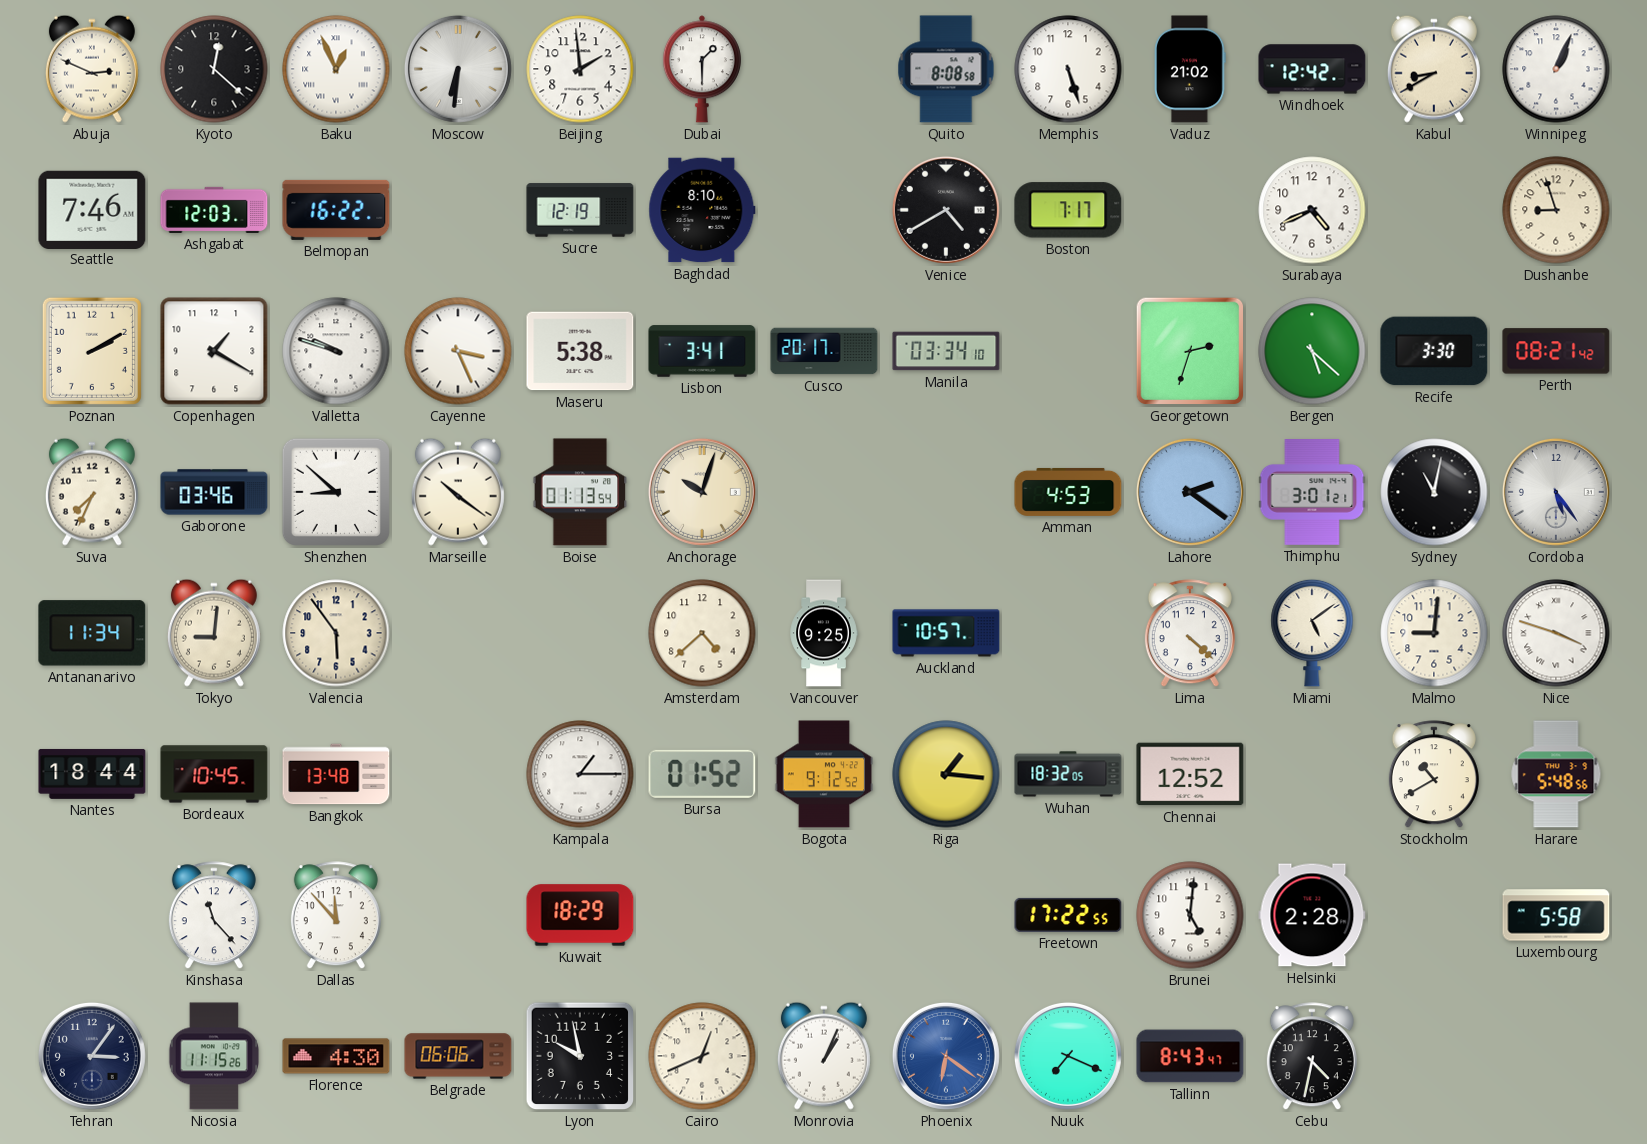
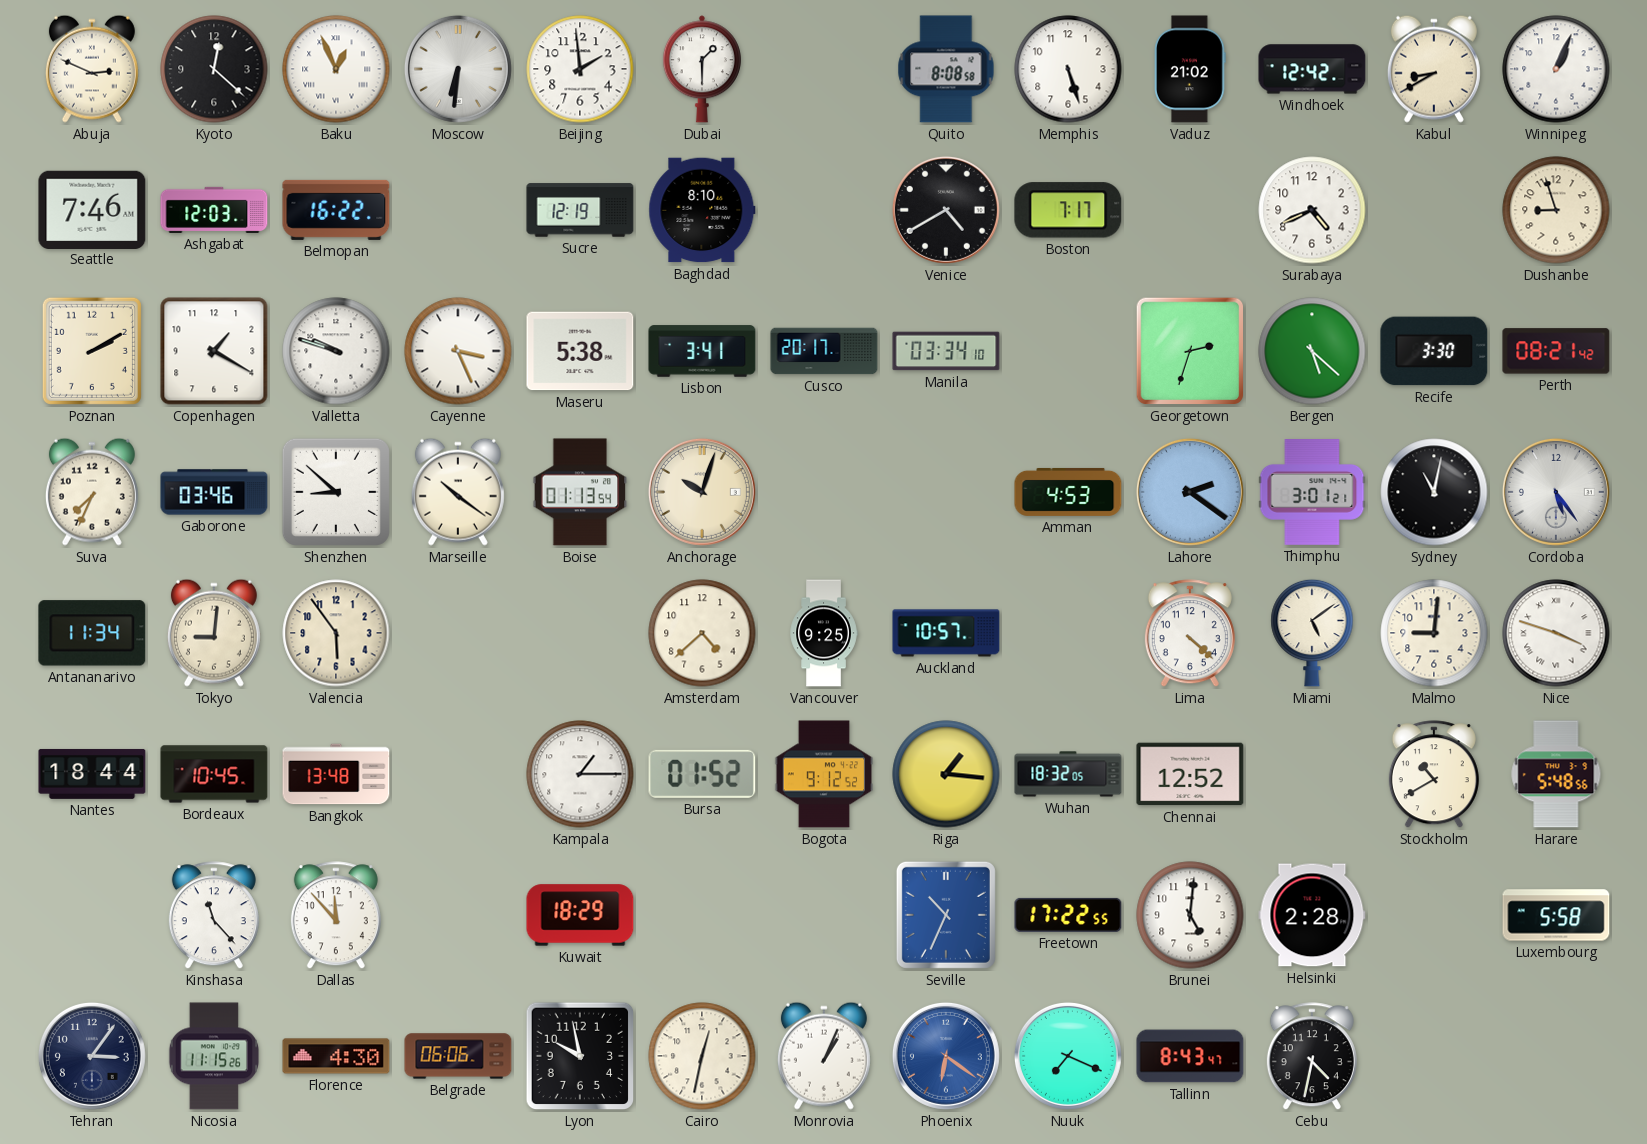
Seville: none -> 10:34
Cairo: 12:41 -> 12:32
